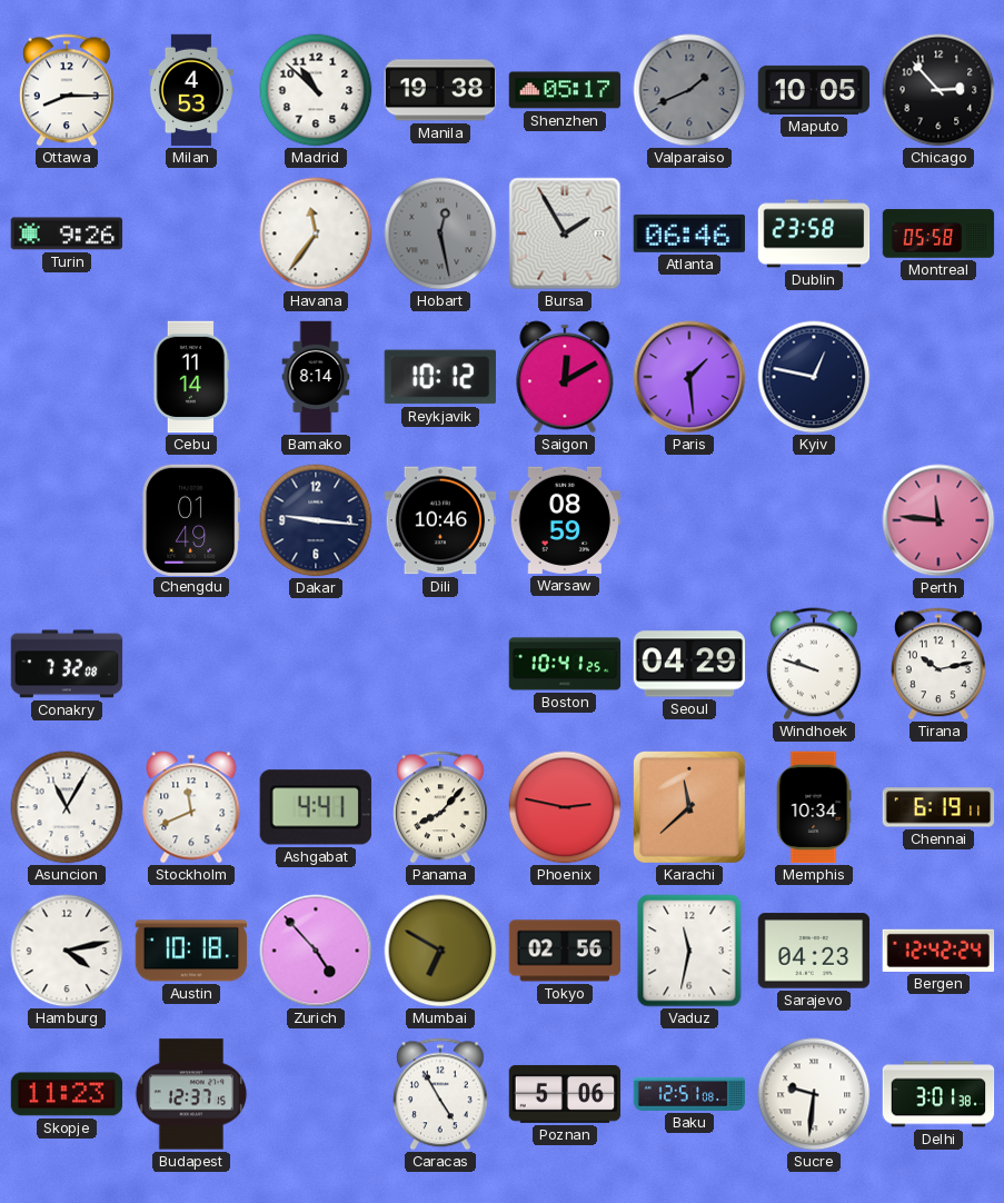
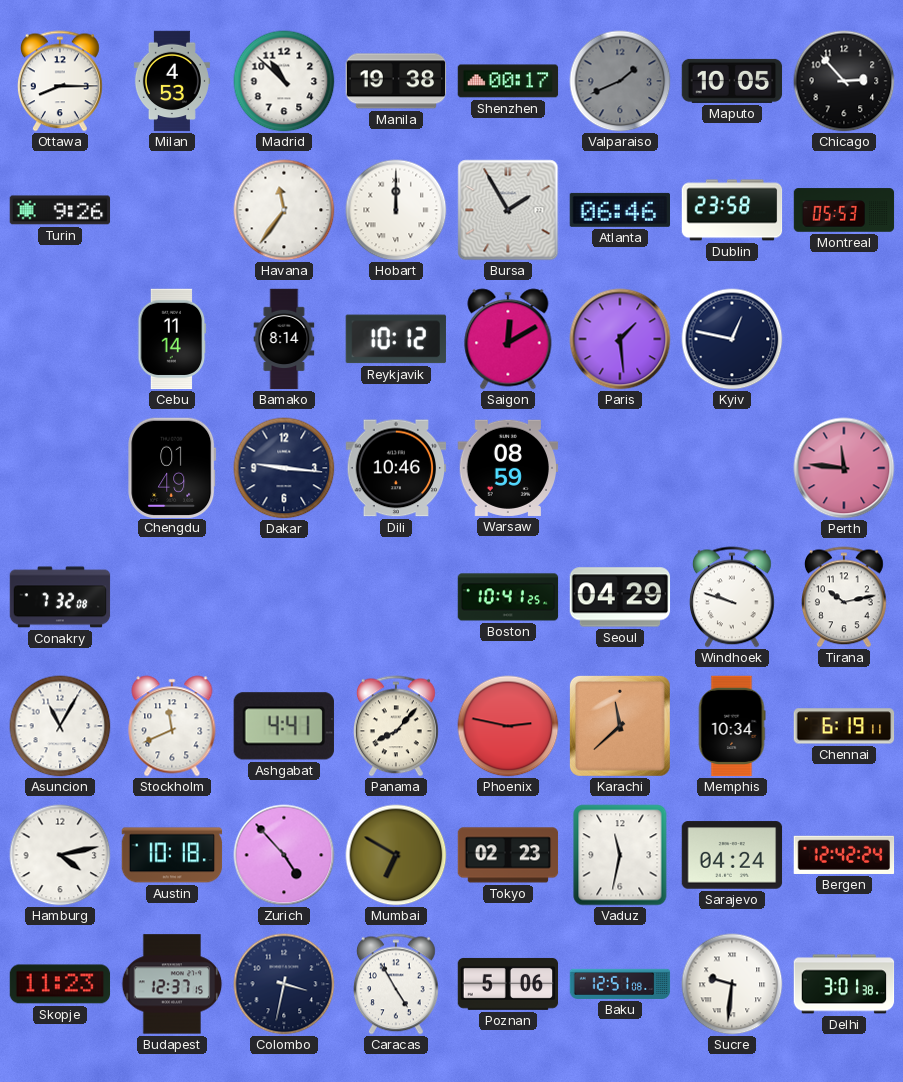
Shenzhen: 05:17 -> 00:17
Hobart: 12:28 -> 12:00
Hobart dial: grey -> white
Montreal: 05:58 -> 05:53
Tokyo: 02:56 -> 02:23
Sarajevo: 04:23 -> 04:24
Colombo: none -> 3:32
